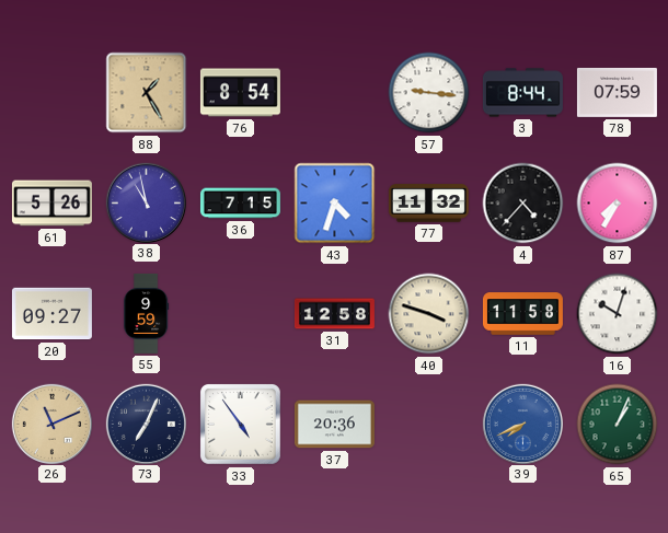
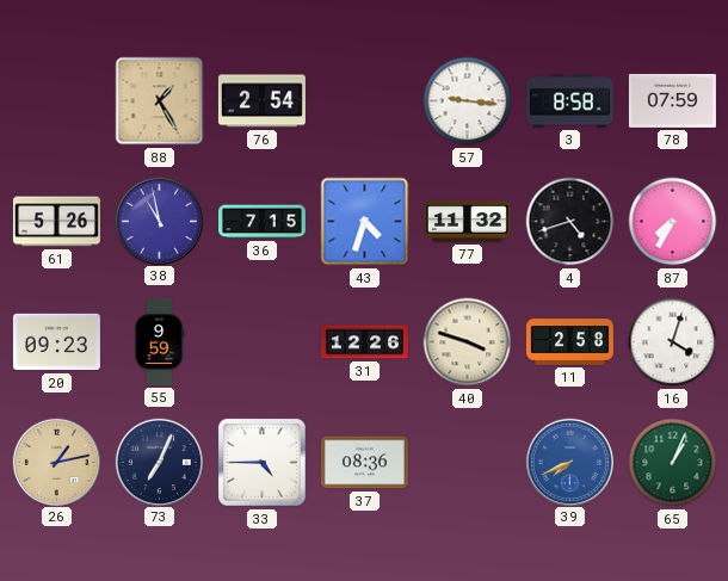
76: 8:54 -> 2:54
3: 8:44 -> 8:58
4: 4:37 -> 4:42
20: 09:27 -> 09:23
31: 12:58 -> 12:26
11: 11:58 -> 2:58
16: 10:03 -> 4:03
26: 11:11 -> 1:13
33: 4:54 -> 4:45
37: 20:36 -> 08:36
